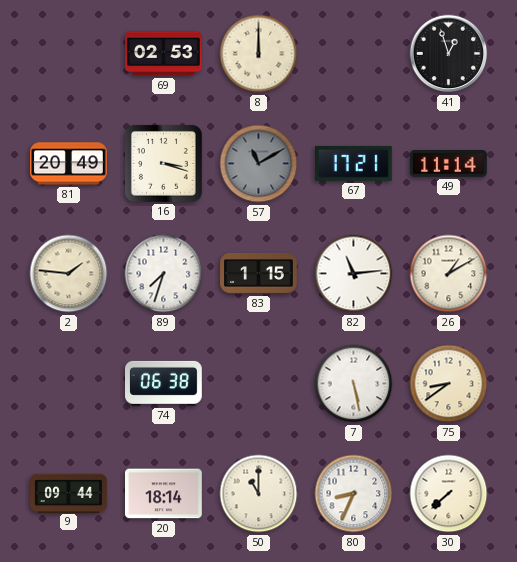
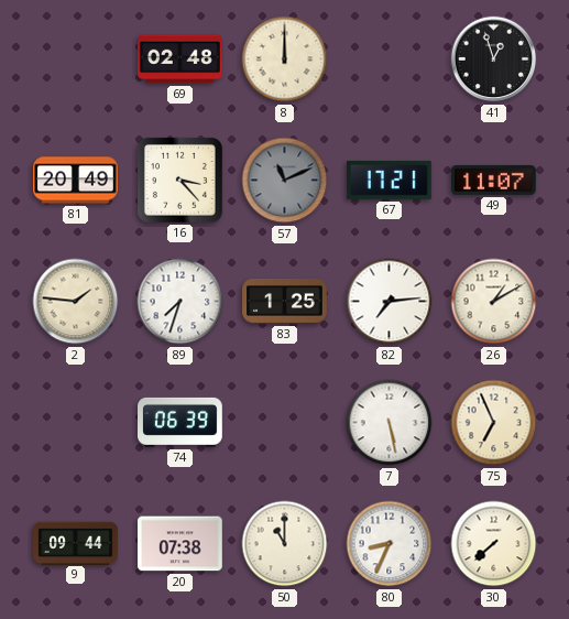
69: 02:53 -> 02:48
16: 3:18 -> 3:23
57: 11:10 -> 11:11
49: 11:14 -> 11:07
83: 1:15 -> 1:25
82: 11:14 -> 7:14
74: 06:38 -> 06:39
75: 8:39 -> 6:56
20: 18:14 -> 07:38
